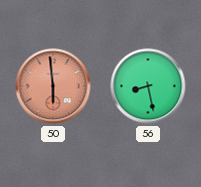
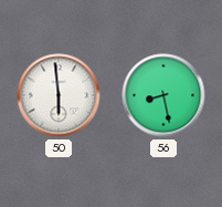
50 dial: salmon -> white
